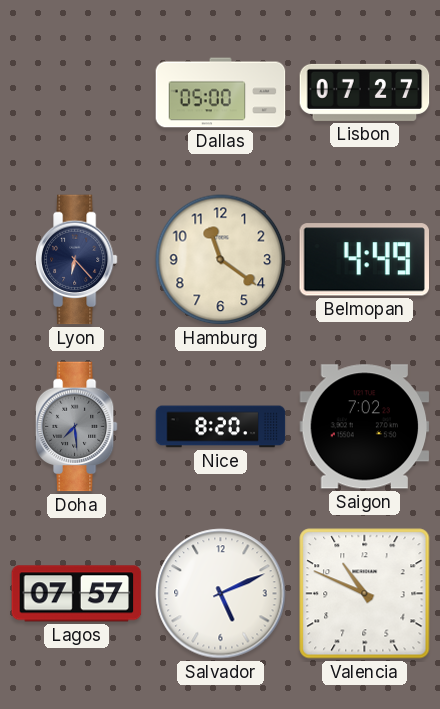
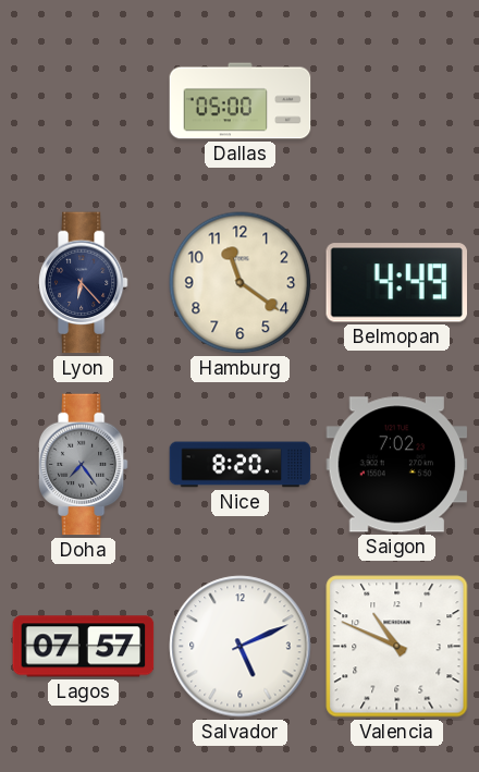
Lisbon: 07:27 -> none
Doha: 7:29 -> 7:24
